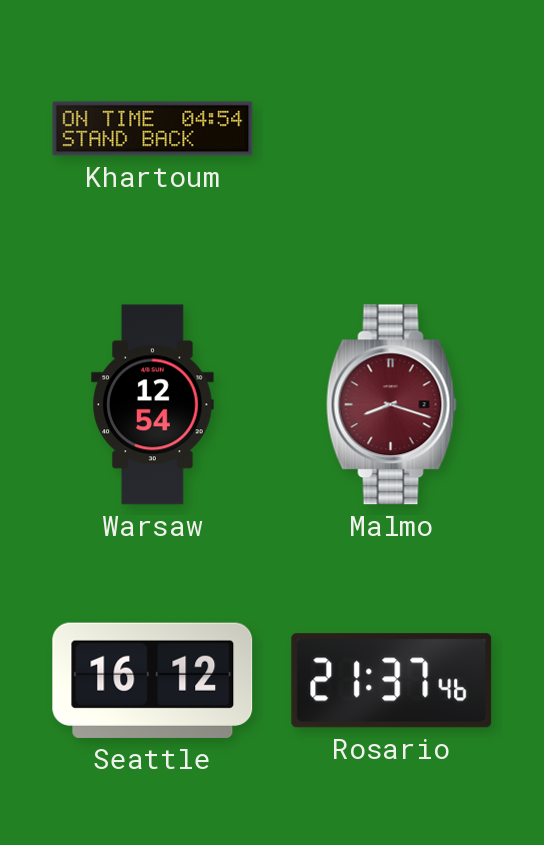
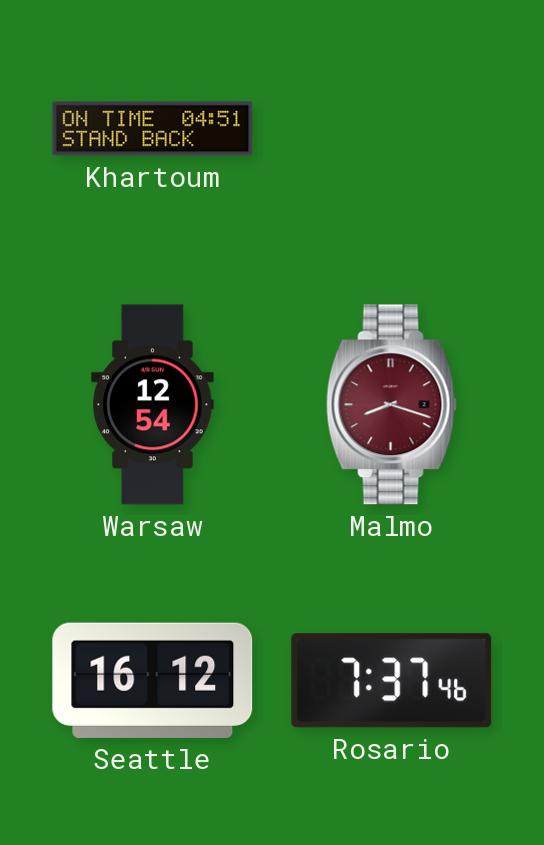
Khartoum: 04:54 -> 04:51
Rosario: 21:37 -> 7:37
